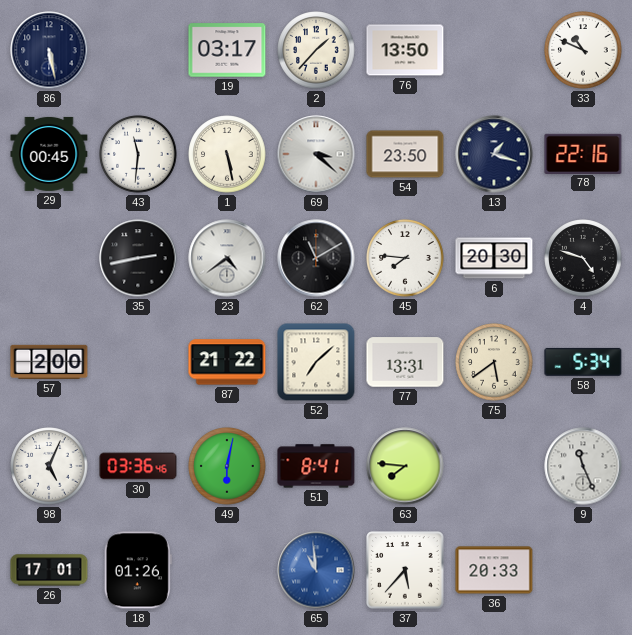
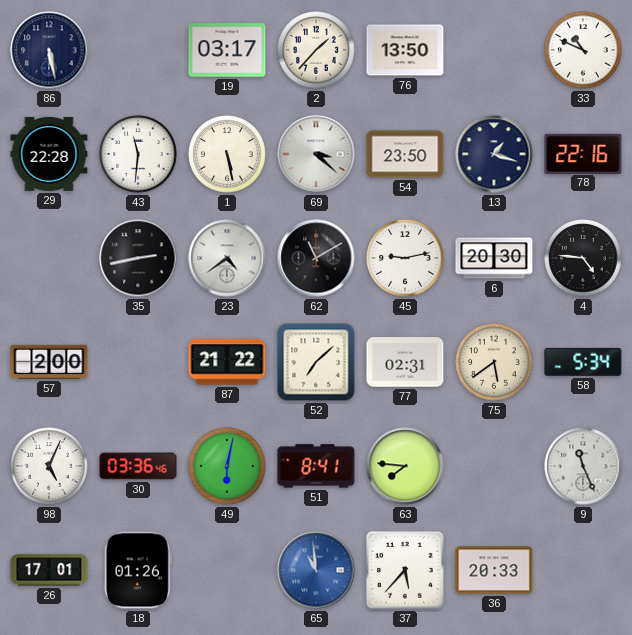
29: 00:45 -> 22:28
45: 7:46 -> 9:13
4: 4:48 -> 4:46
77: 13:31 -> 02:31
